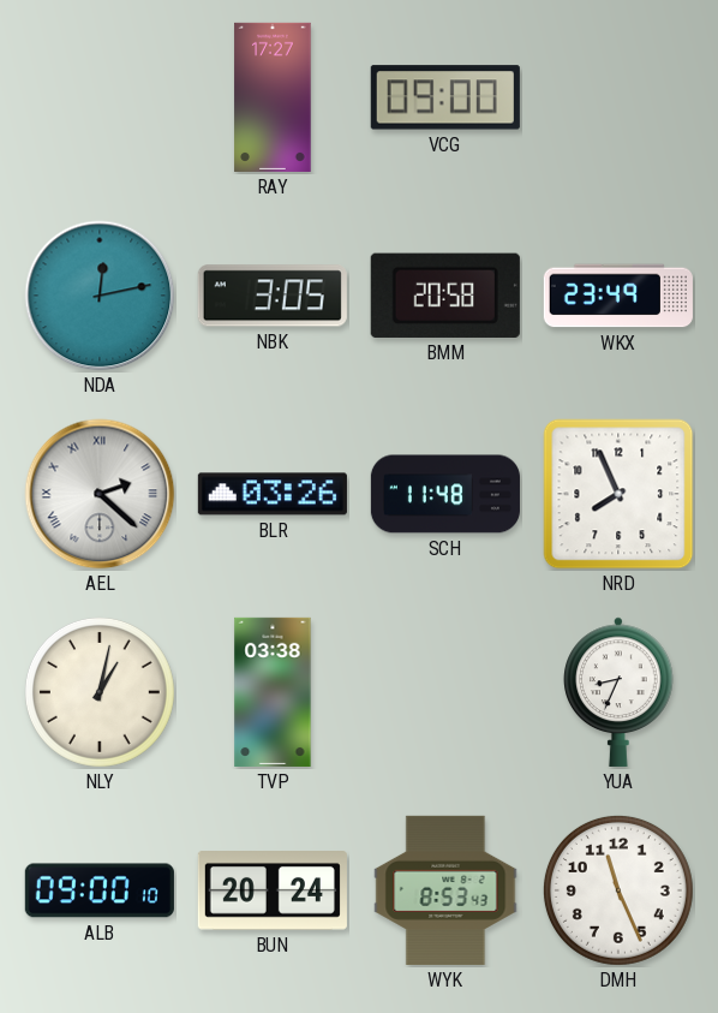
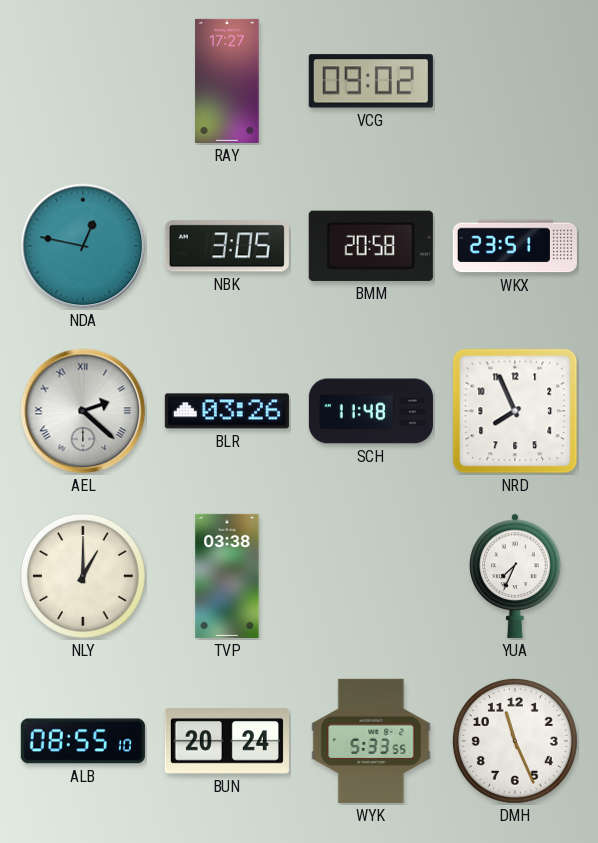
VCG: 09:00 -> 09:02
NDA: 12:13 -> 12:47
WKX: 23:49 -> 23:51
NLY: 1:02 -> 1:00
YUA: 8:34 -> 7:34
ALB: 09:00 -> 08:55
WYK: 8:53 -> 5:33
